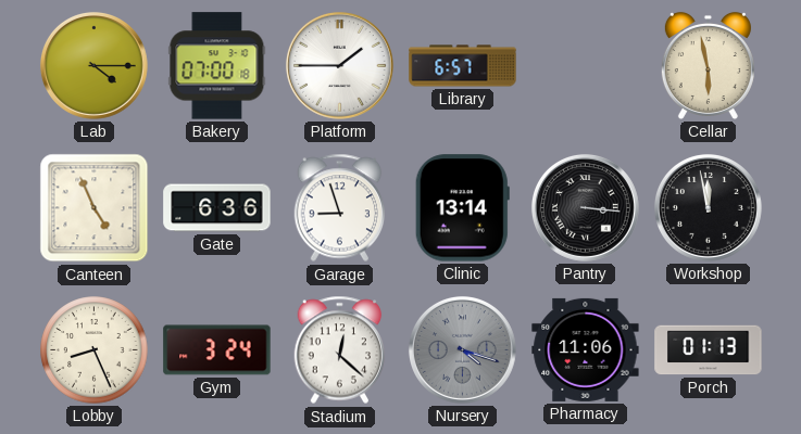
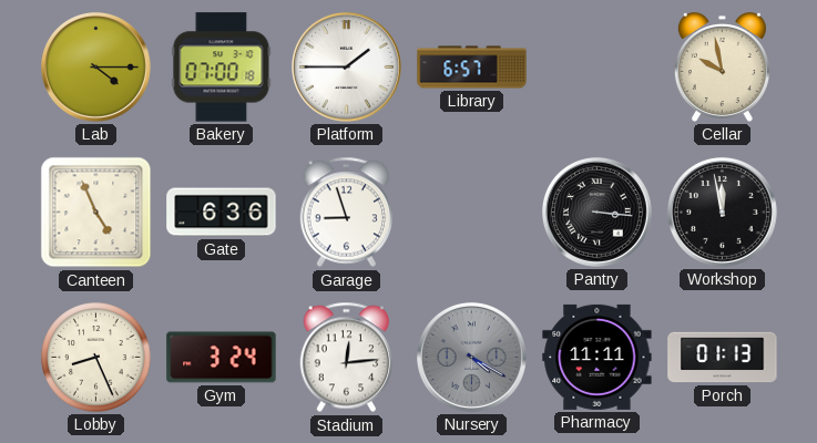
Cellar: 5:58 -> 9:58
Clinic: 13:14 -> none
Stadium: 12:22 -> 12:14
Nursery: 4:18 -> 4:20
Pharmacy: 11:06 -> 11:11
